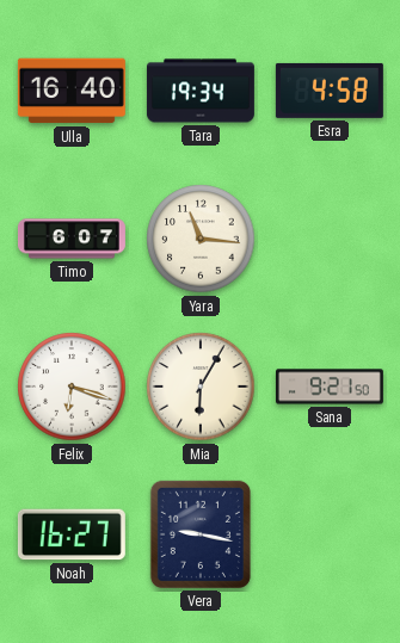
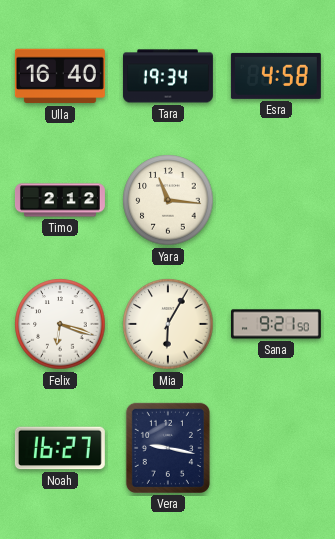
Timo: 6:07 -> 2:12
